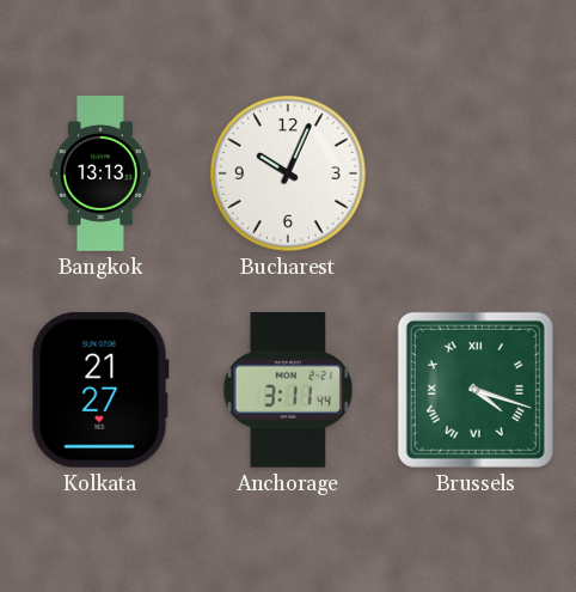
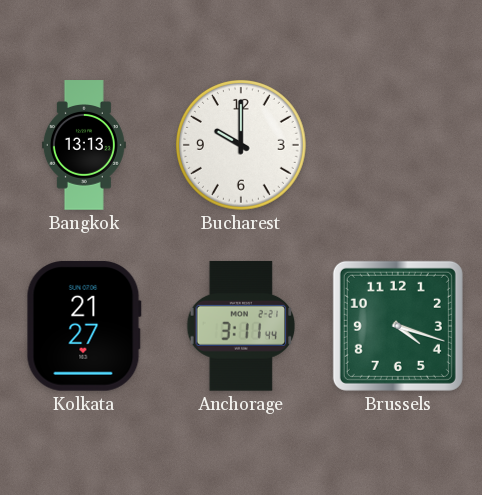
Bucharest: 10:04 -> 10:00
Brussels numerals: Roman -> Arabic
